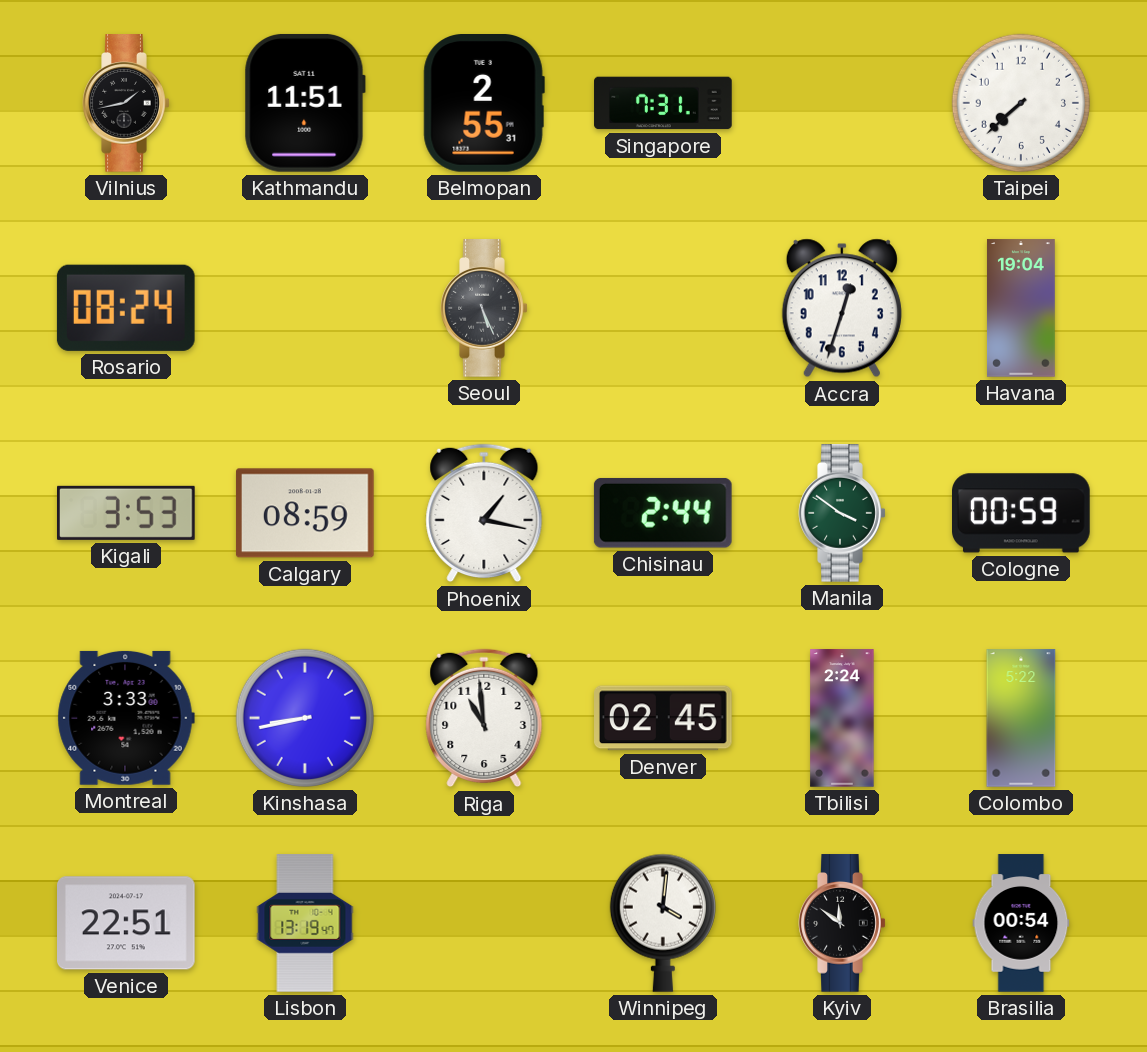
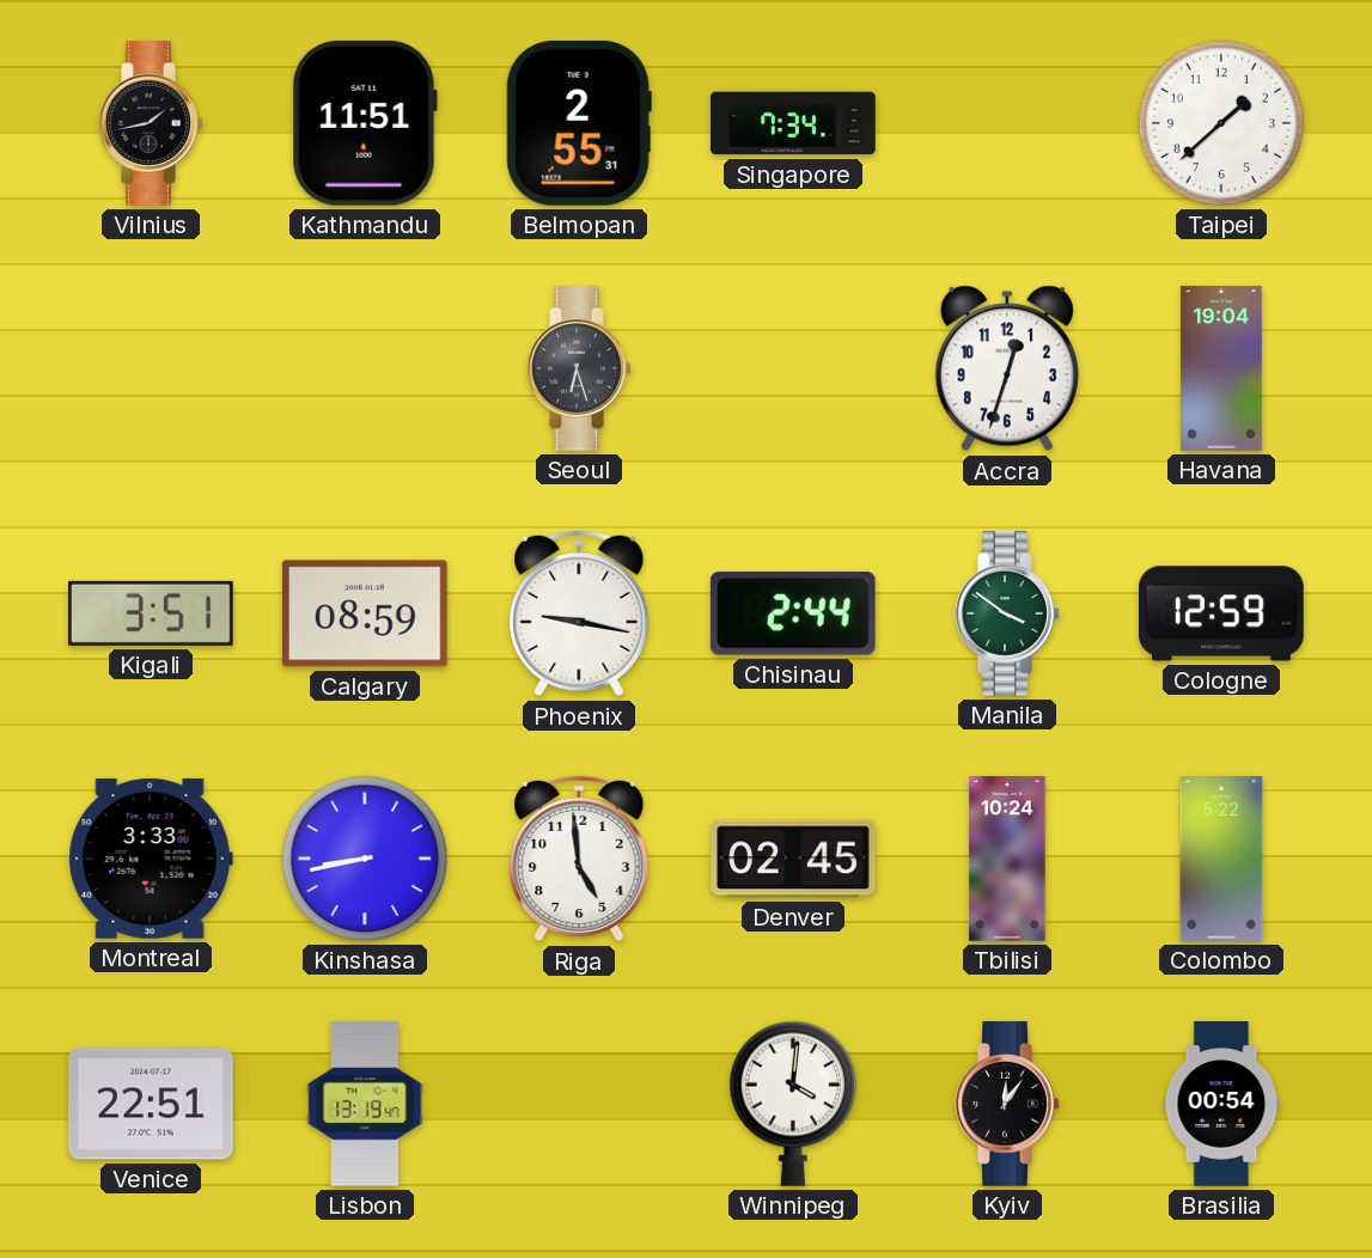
Singapore: 7:31 -> 7:34
Taipei: 7:38 -> 1:38
Rosario: 08:24 -> none
Seoul: 5:26 -> 6:27
Kigali: 3:53 -> 3:51
Phoenix: 1:17 -> 9:17
Cologne: 00:59 -> 12:59
Riga: 10:59 -> 4:59
Tbilisi: 2:24 -> 10:24
Kyiv: 11:51 -> 12:06
